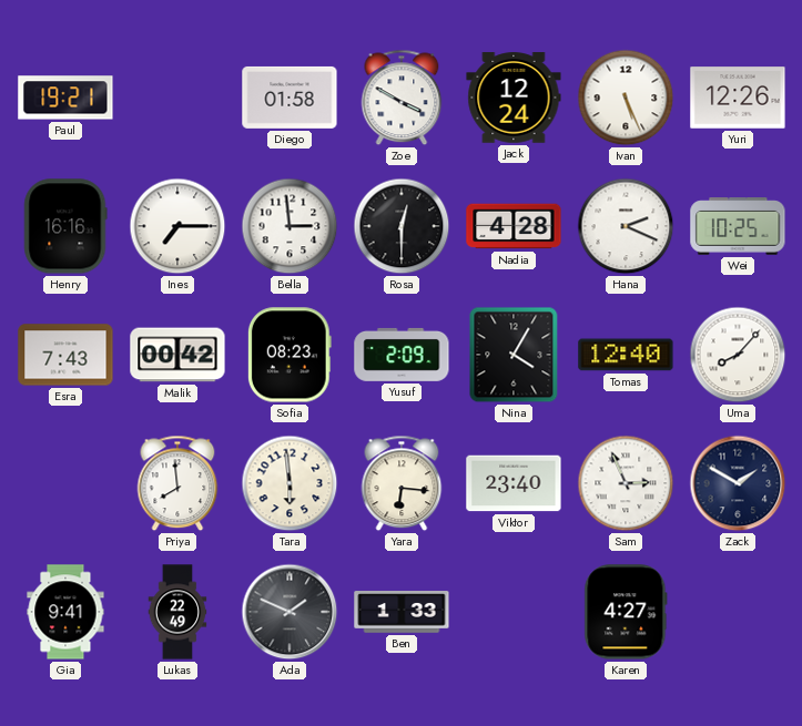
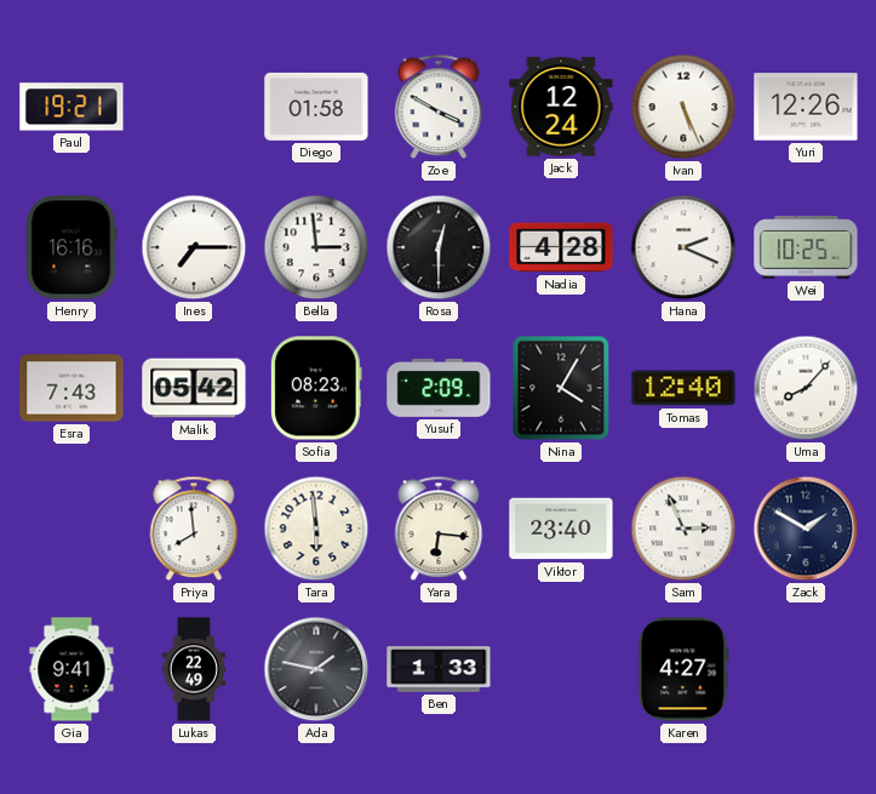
Malik: 00:42 -> 05:42
Ada: 1:49 -> 1:47
